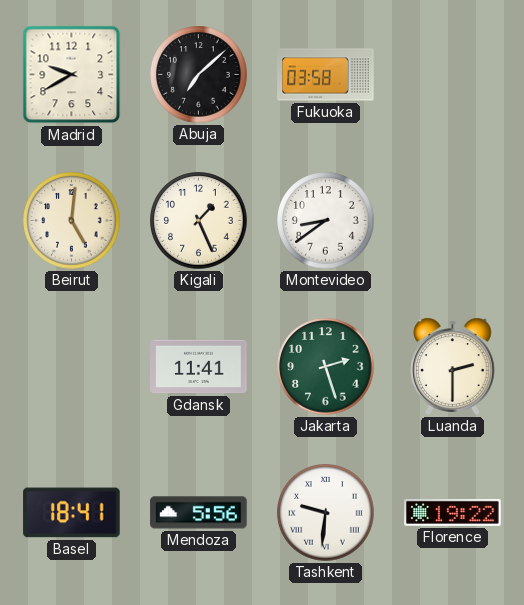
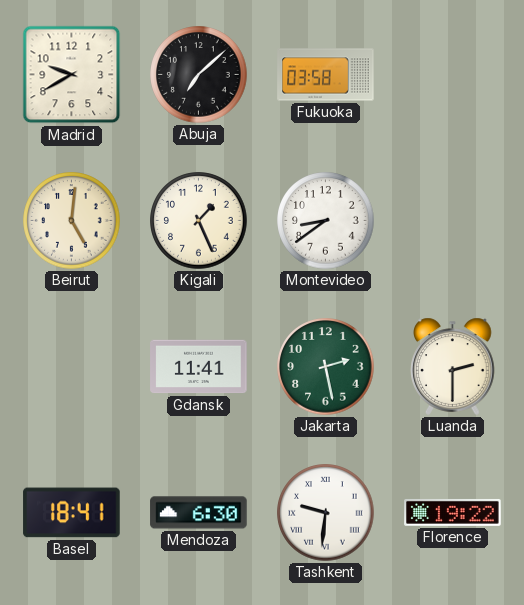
Jakarta: 2:27 -> 2:28
Mendoza: 5:56 -> 6:30
